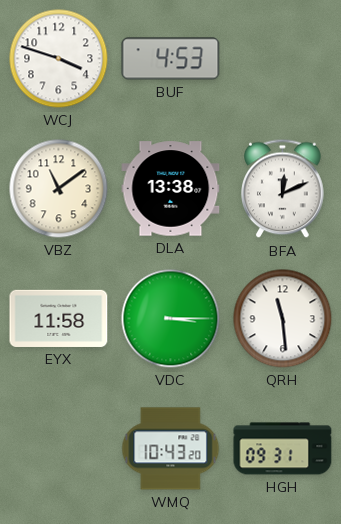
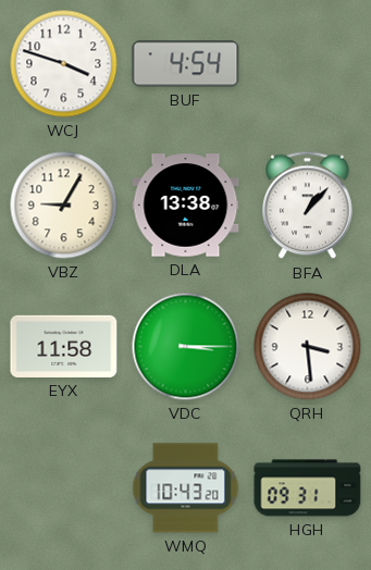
BUF: 4:53 -> 4:54
VBZ: 11:09 -> 9:05
BFA: 12:11 -> 1:07
QRH: 11:29 -> 3:29
